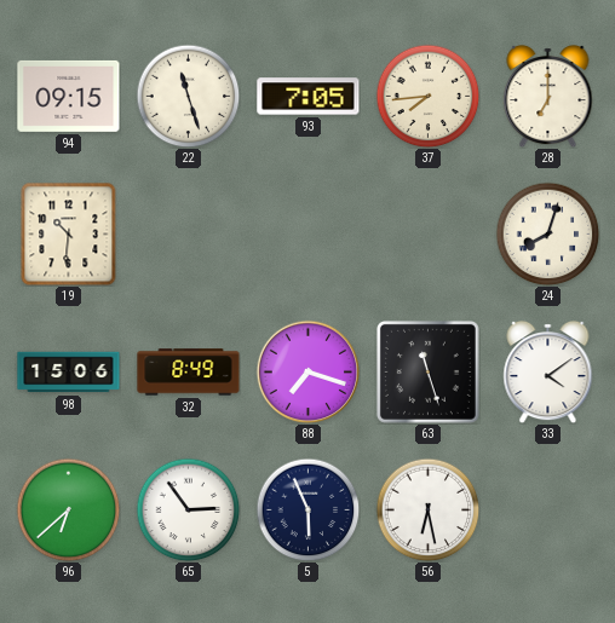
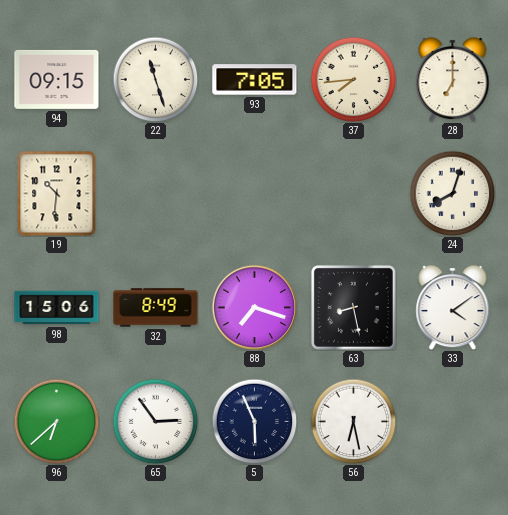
63: 11:27 -> 8:28
